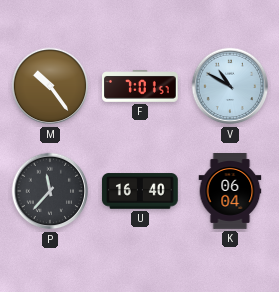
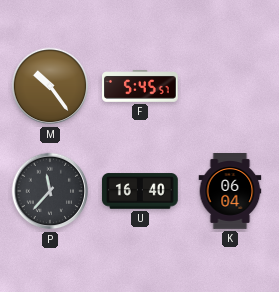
F: 7:01 -> 5:45
V: 10:50 -> none
